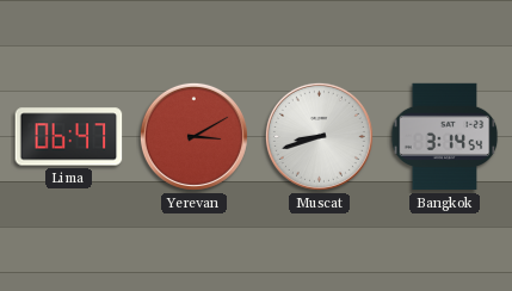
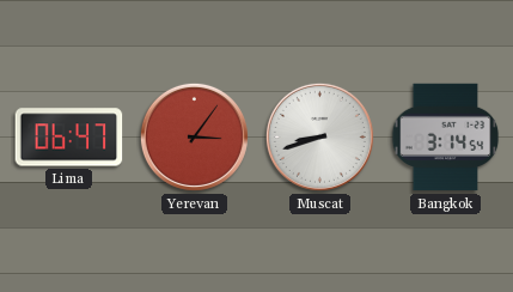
Yerevan: 3:10 -> 3:06
